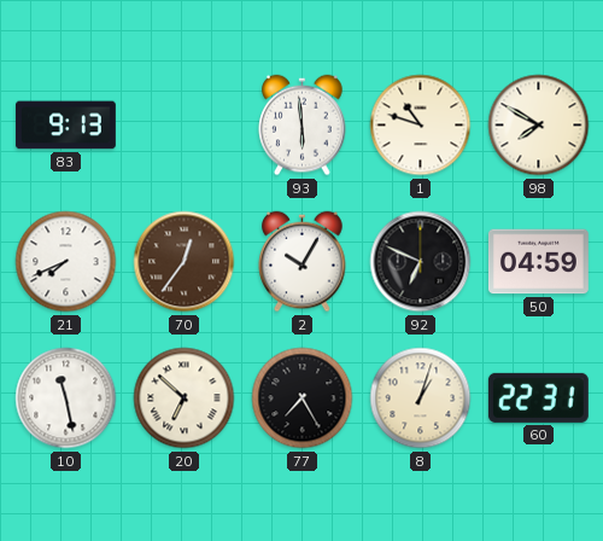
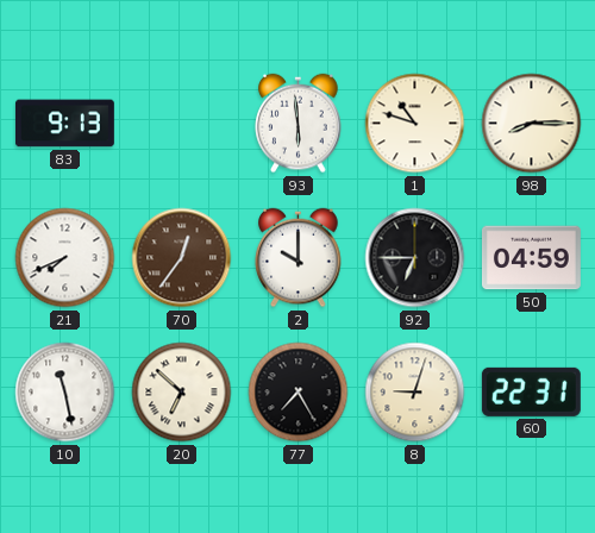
98: 7:50 -> 8:15
2: 10:05 -> 10:00
92: 6:49 -> 6:45
8: 1:03 -> 9:03
